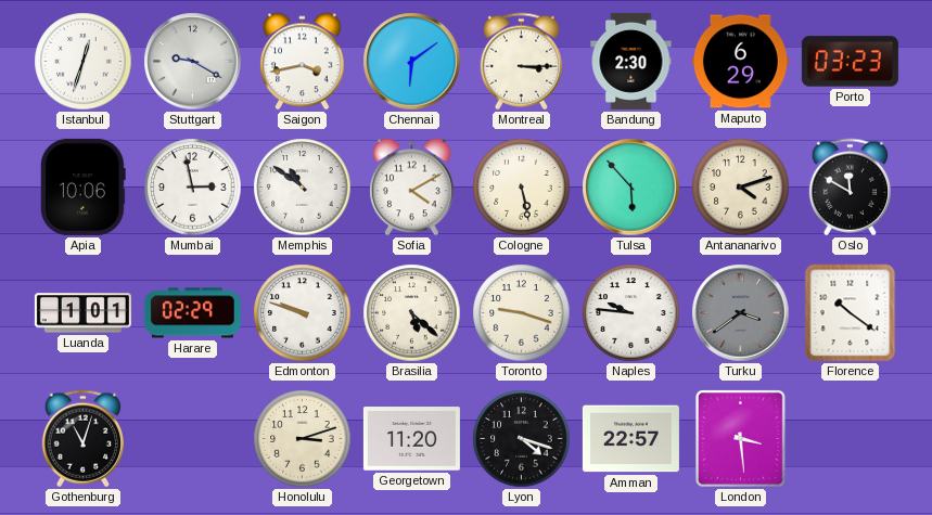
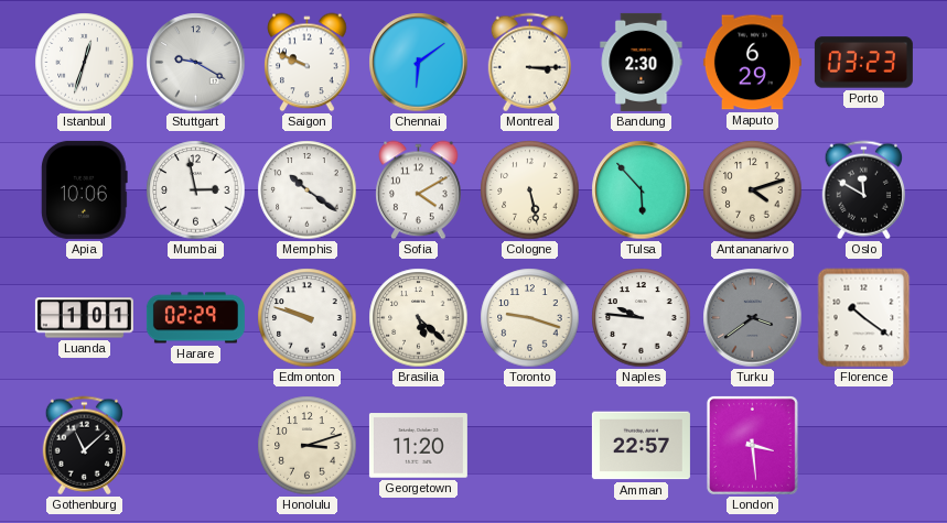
Saigon: 3:43 -> 9:49
Memphis: 10:51 -> 10:21
Gothenburg: 11:03 -> 11:08
Lyon: 4:18 -> none
